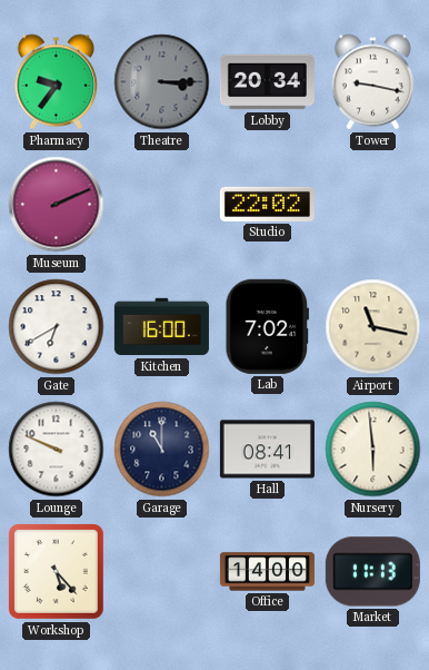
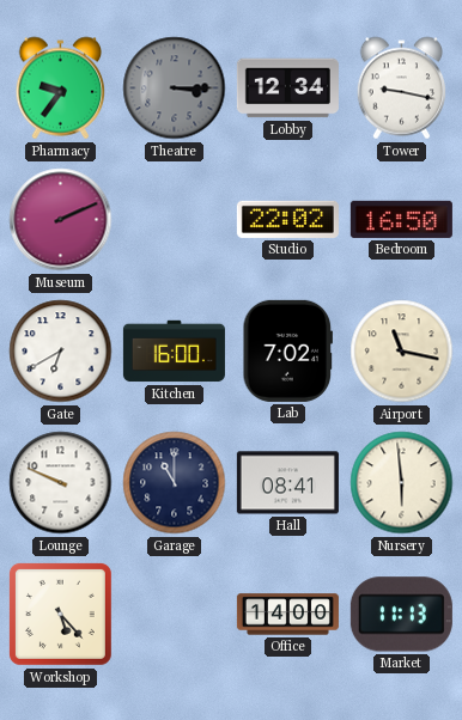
Lobby: 20:34 -> 12:34
Bedroom: none -> 16:50
